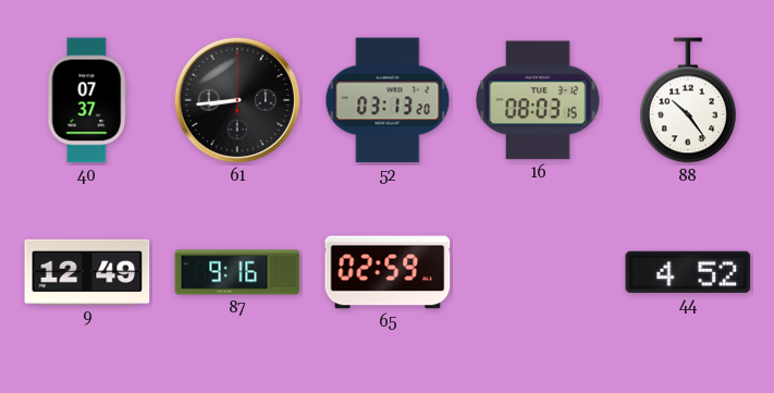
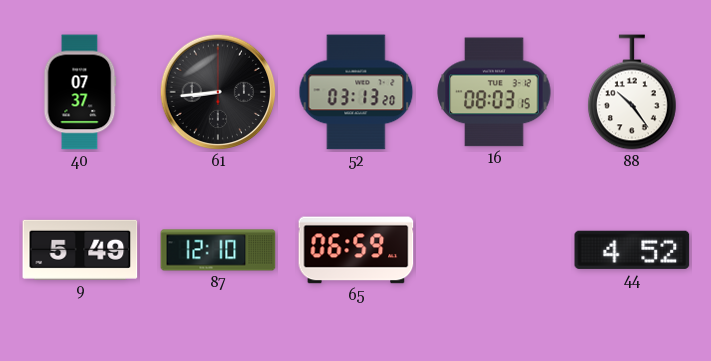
9: 12:49 -> 5:49
87: 9:16 -> 12:10
65: 02:59 -> 06:59
